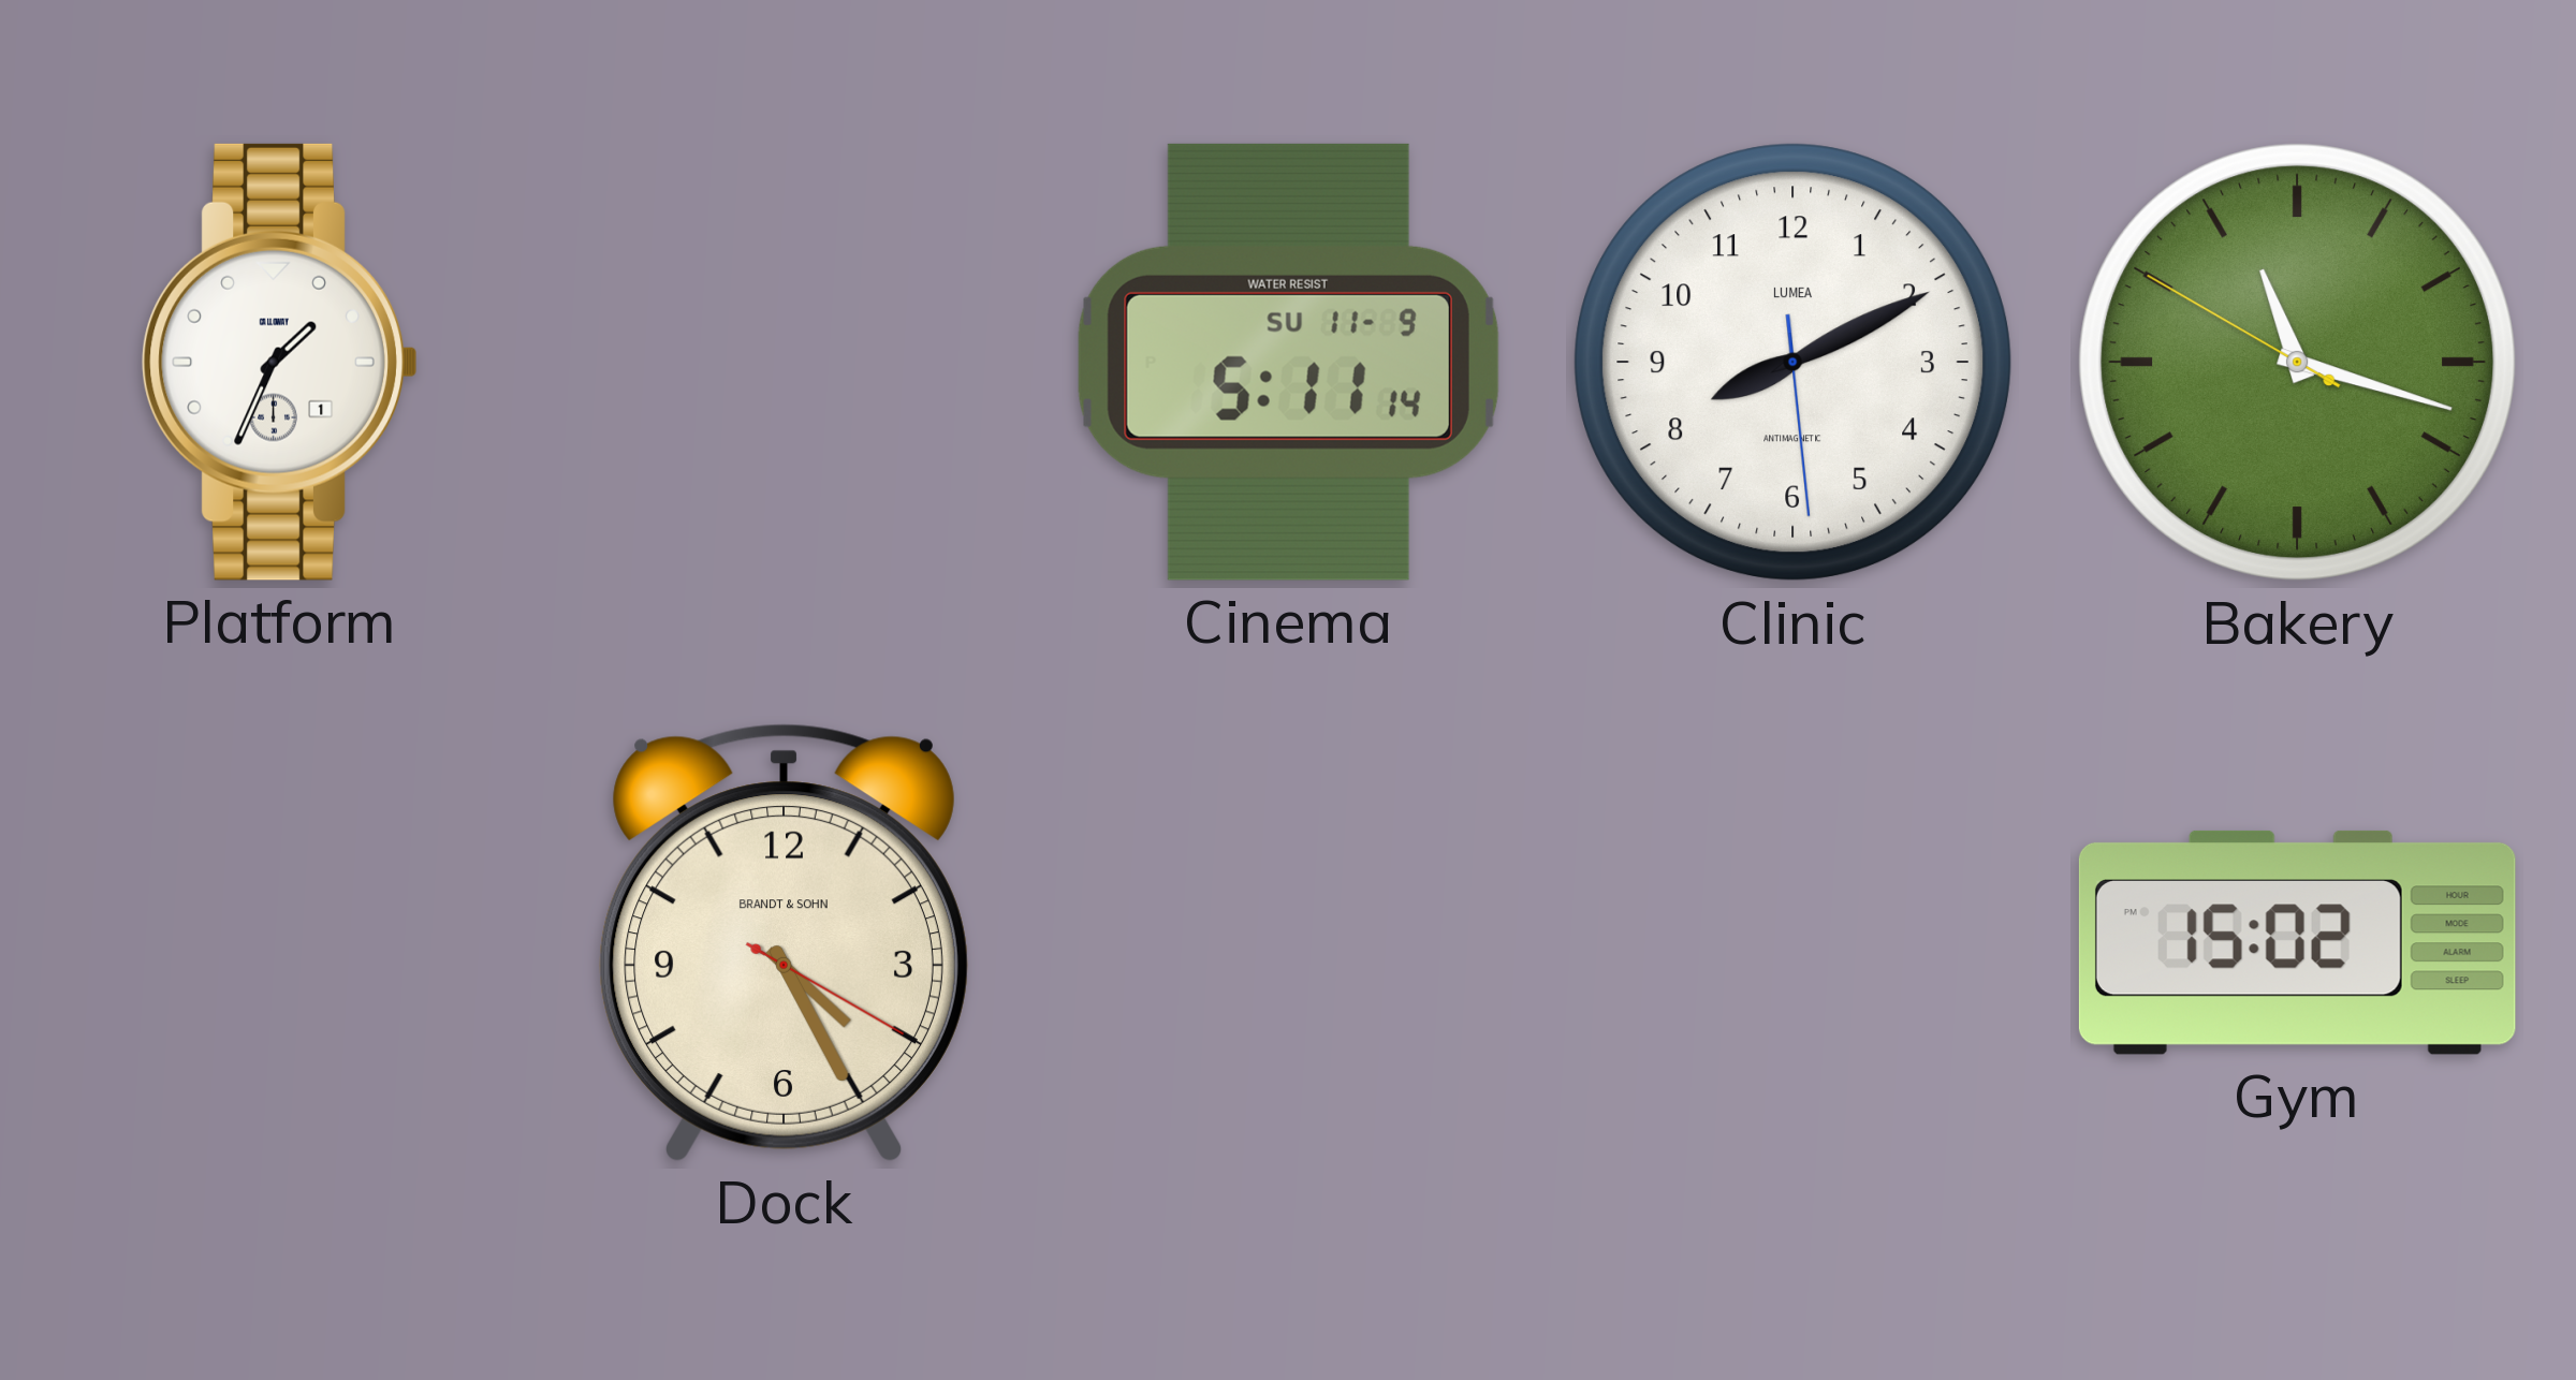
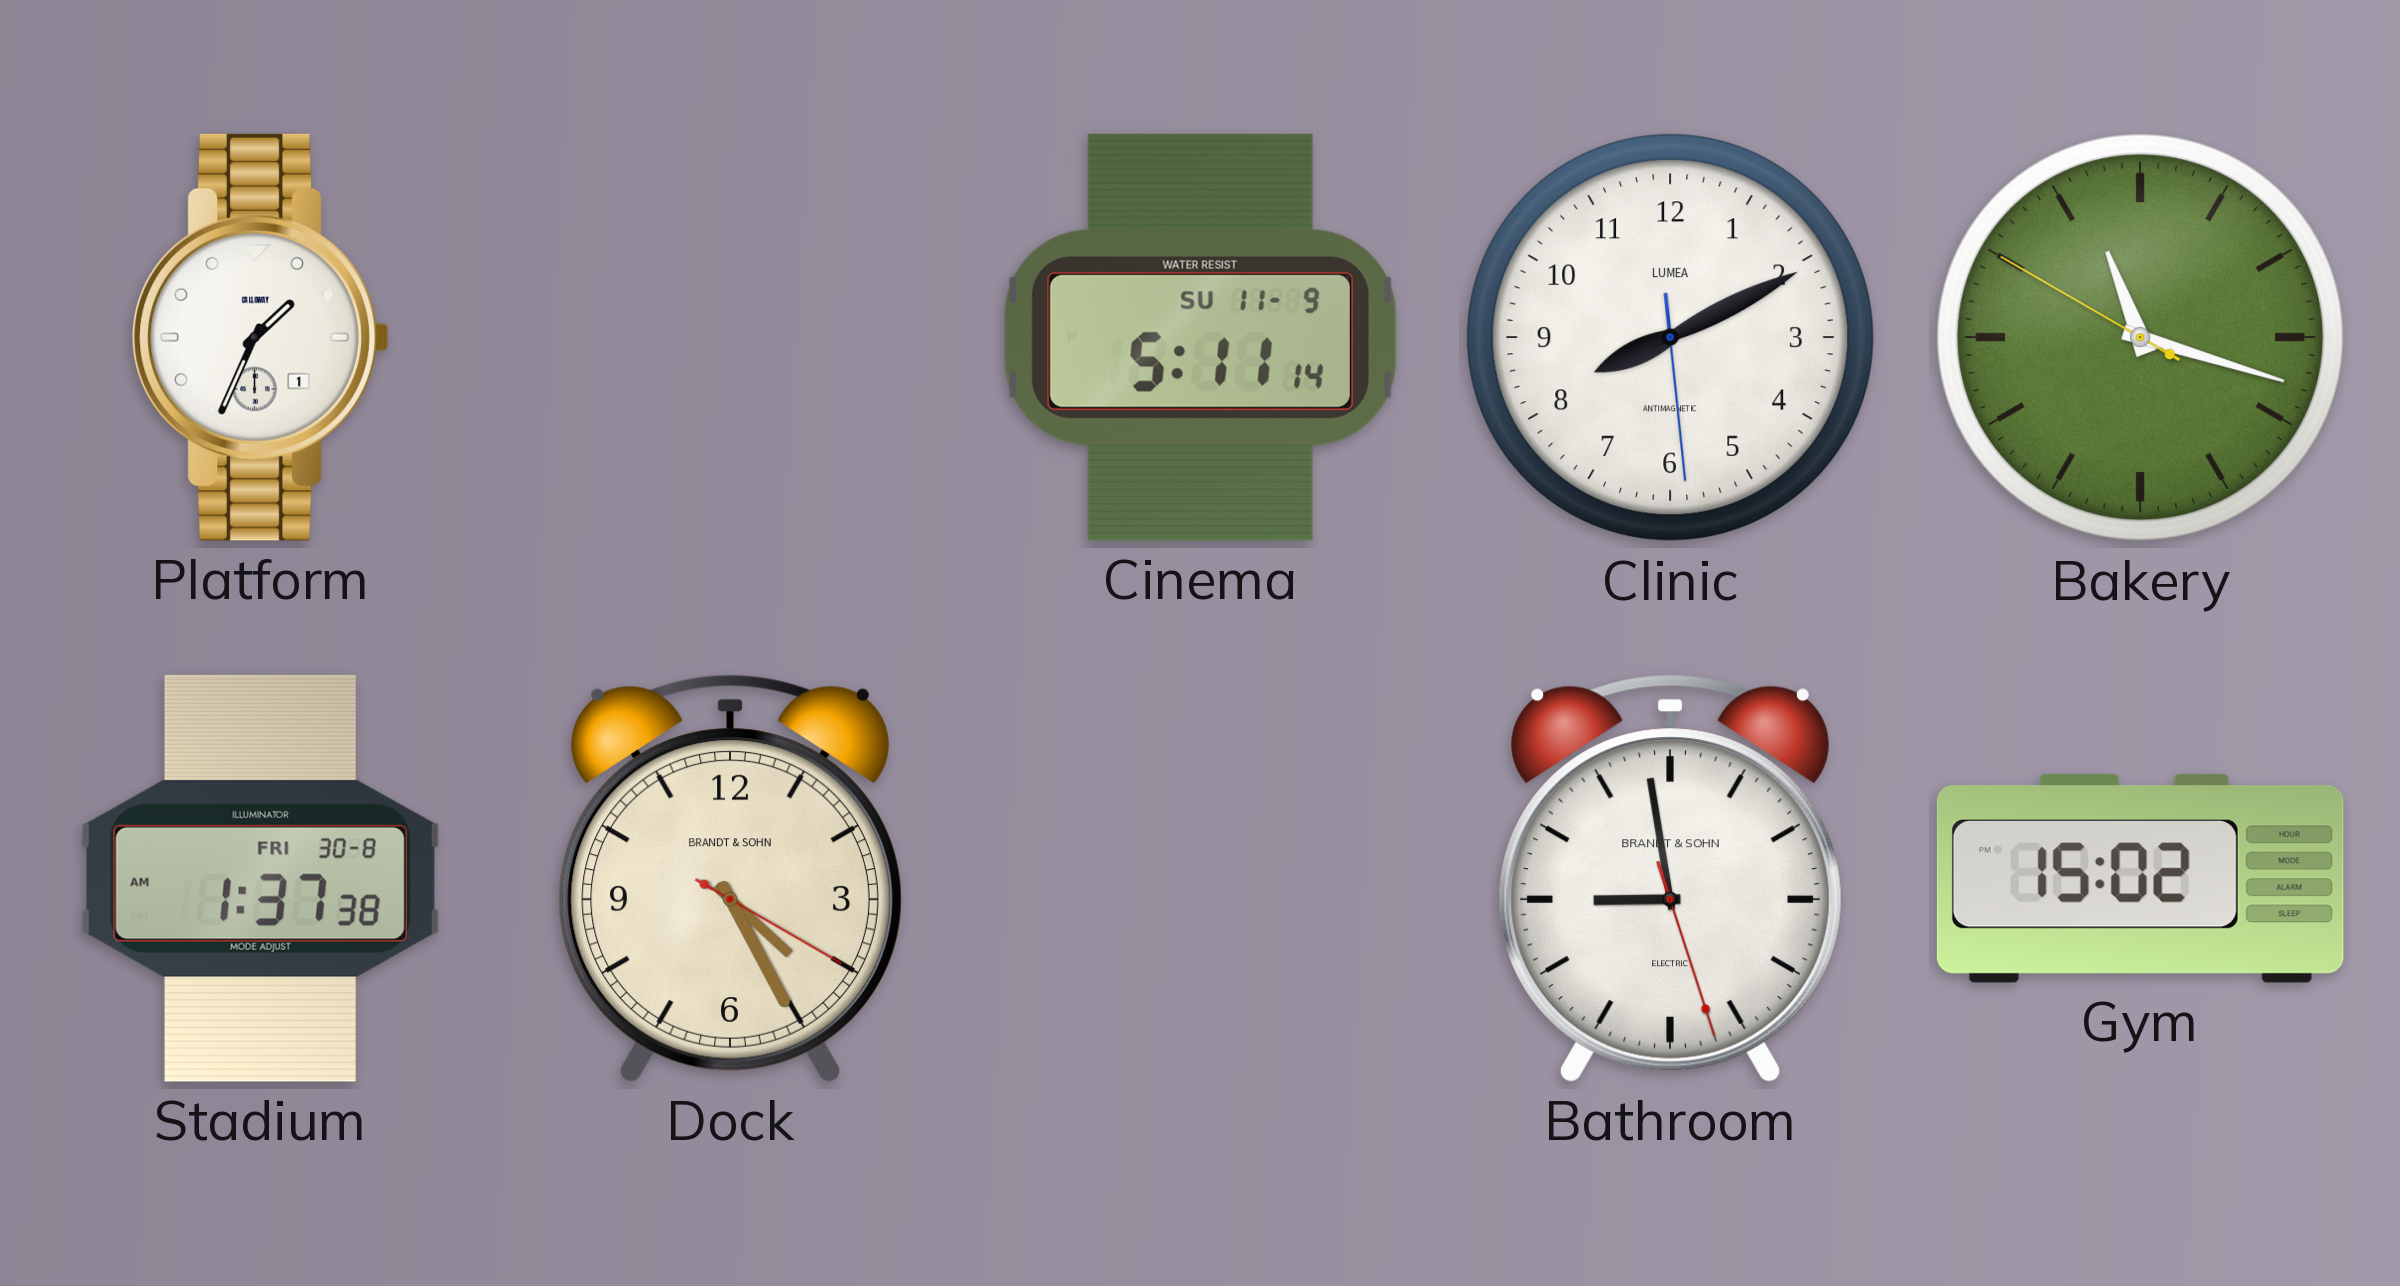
Stadium: none -> 1:37
Bathroom: none -> 8:58
